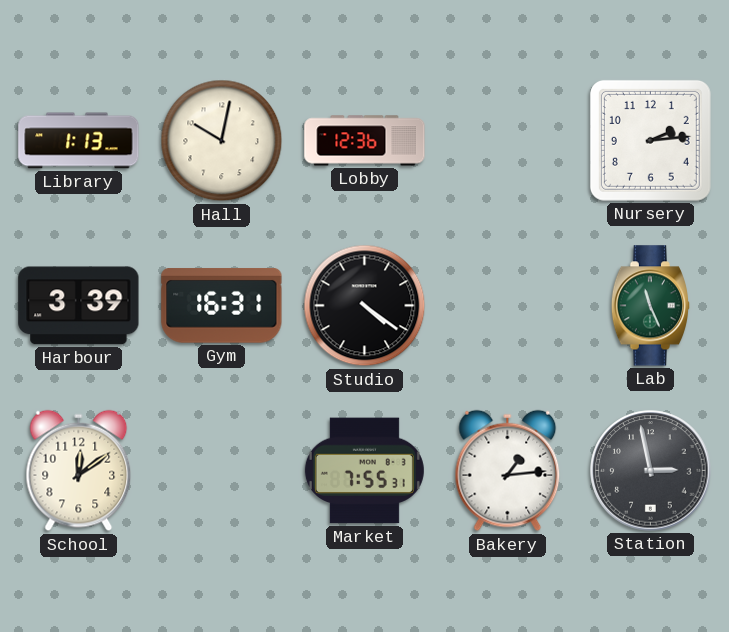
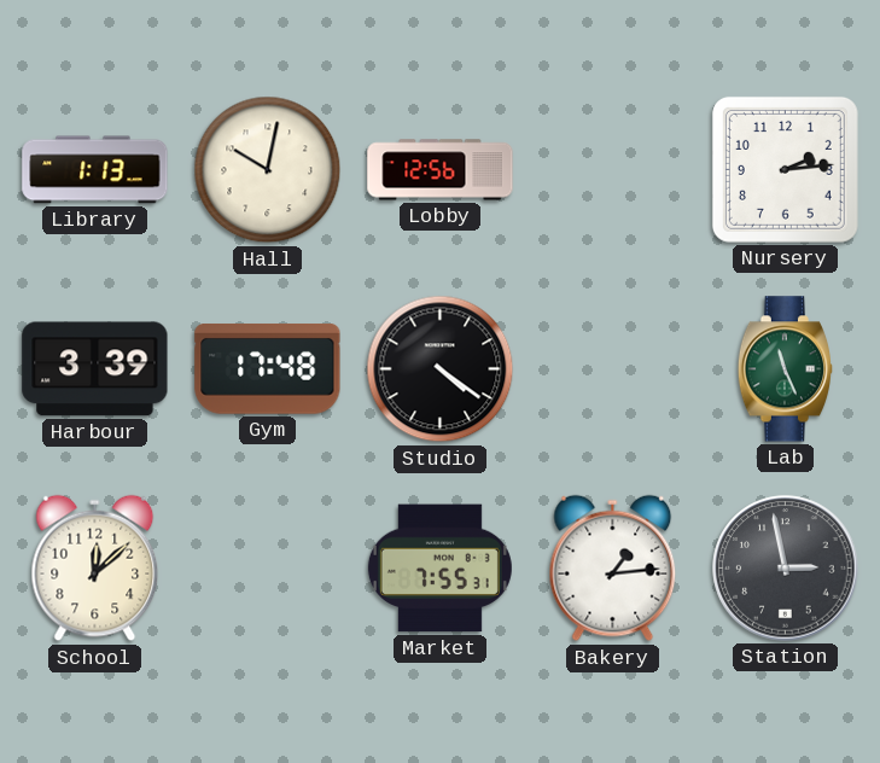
Lobby: 12:36 -> 12:56
Gym: 16:31 -> 17:48
School: 12:09 -> 12:08
